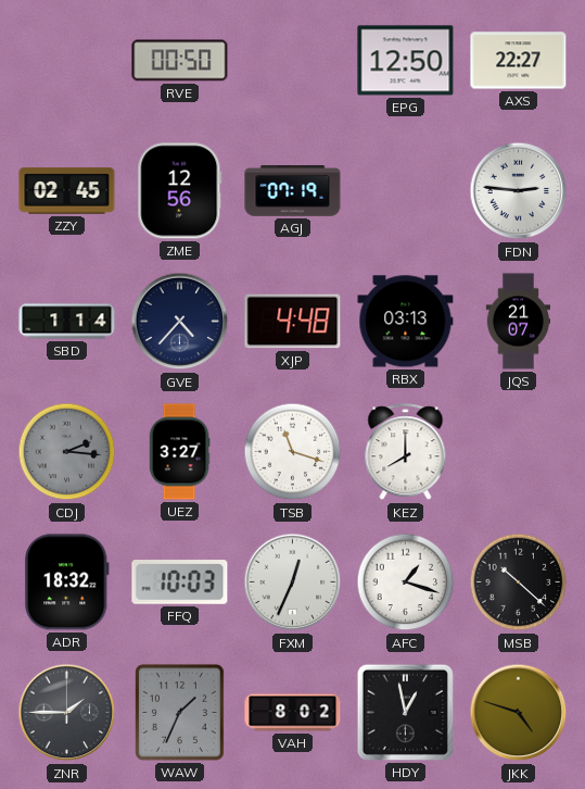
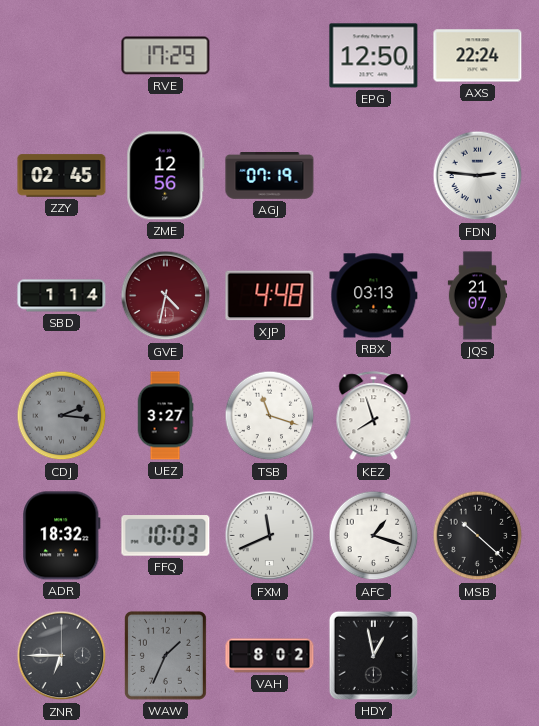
RVE: 00:50 -> 17:29
AXS: 22:27 -> 22:24
GVE: 4:37 -> 4:32
GVE dial: navy -> burgundy
KEZ: 8:00 -> 7:57
FXM: 12:34 -> 11:41
ZNR: 1:45 -> 6:45
JKK: 4:48 -> none
